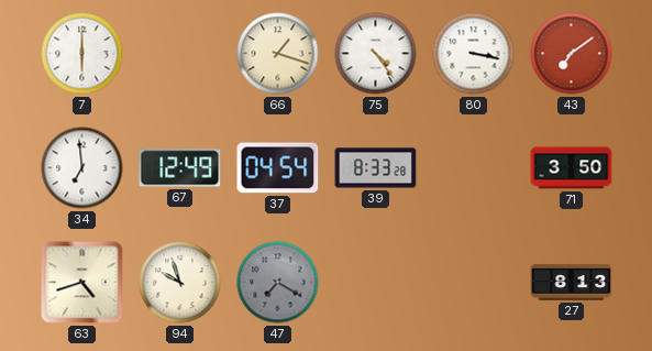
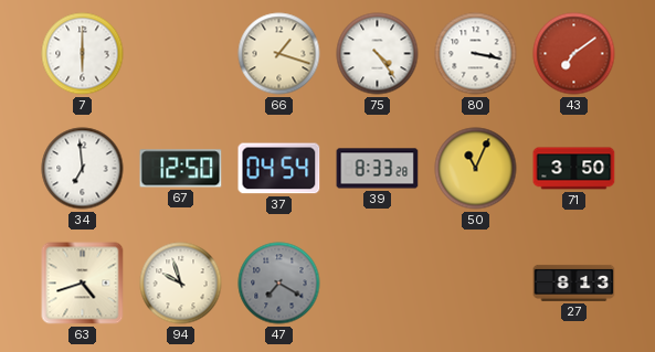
67: 12:49 -> 12:50
50: none -> 11:04
